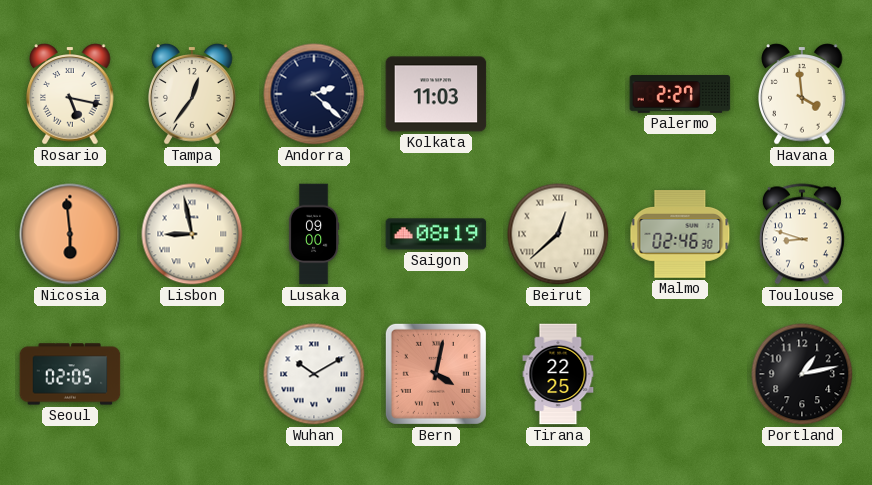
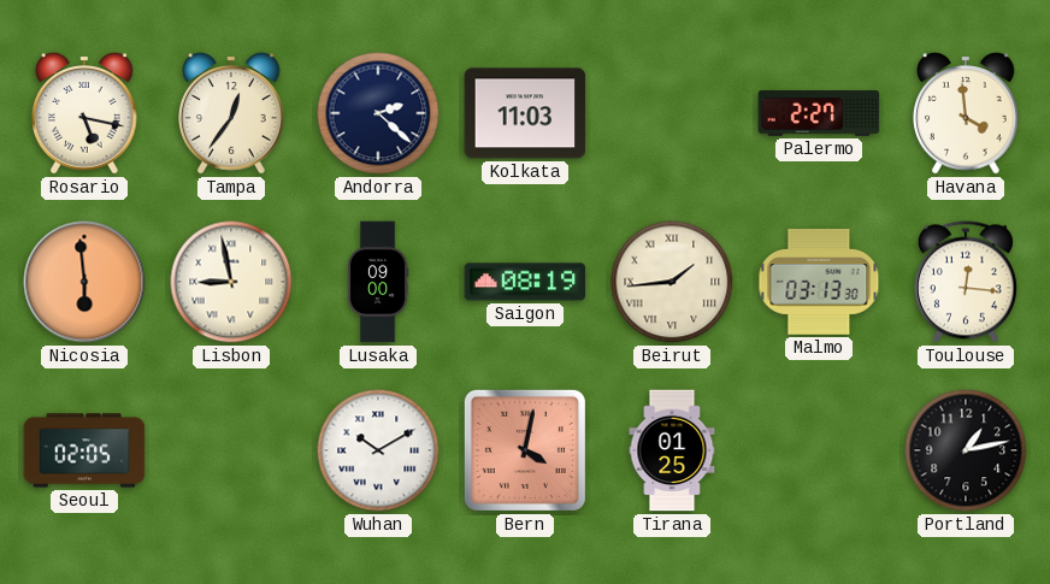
Beirut: 12:38 -> 1:44
Malmo: 02:46 -> 03:13
Toulouse: 8:48 -> 12:16
Tirana: 22:25 -> 01:25
